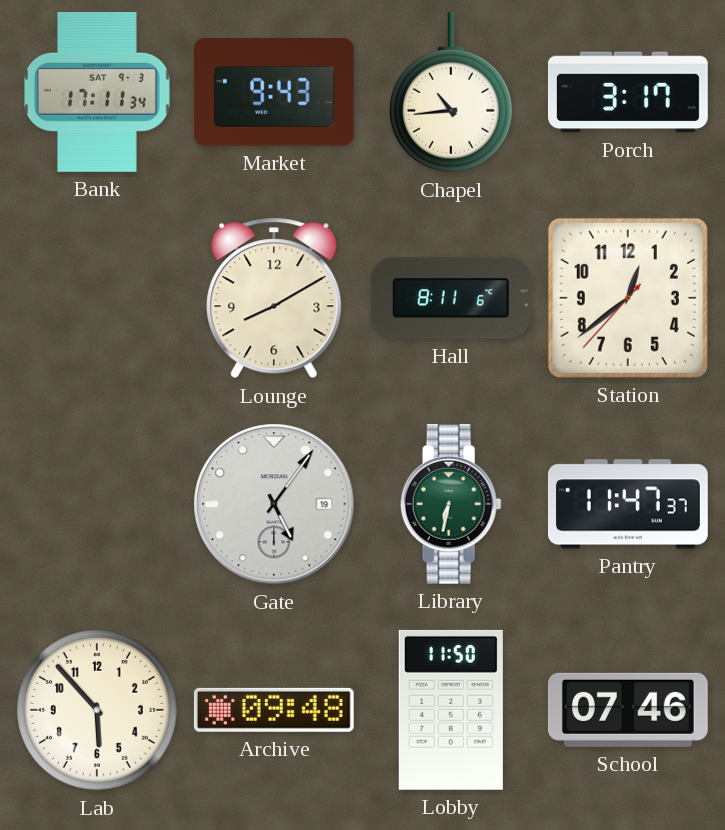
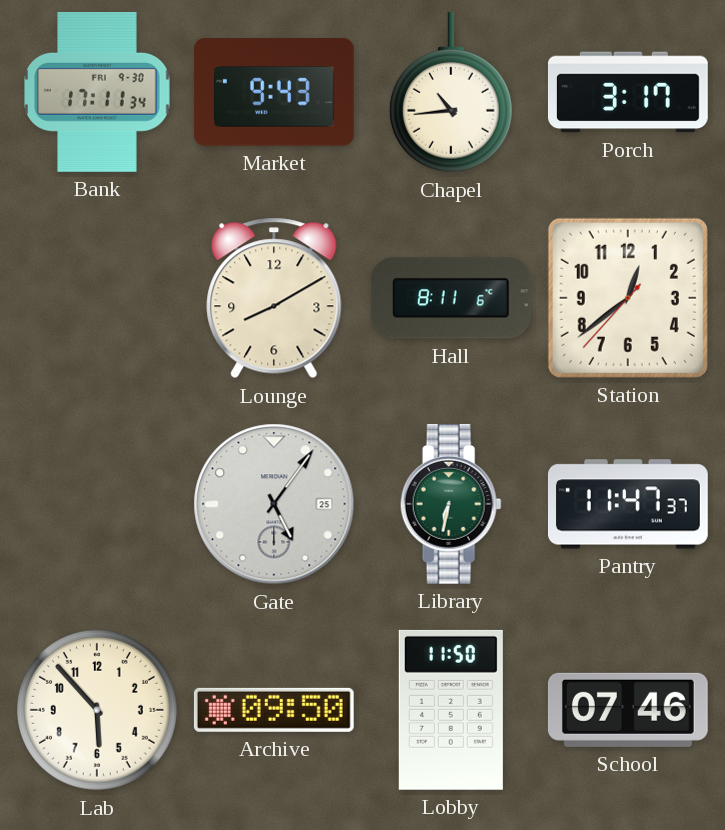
Bank date: SAT 9-3 -> FRI 9-30
Gate date: 19 -> 25
Archive: 09:48 -> 09:50
